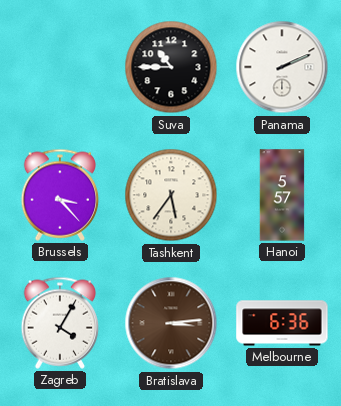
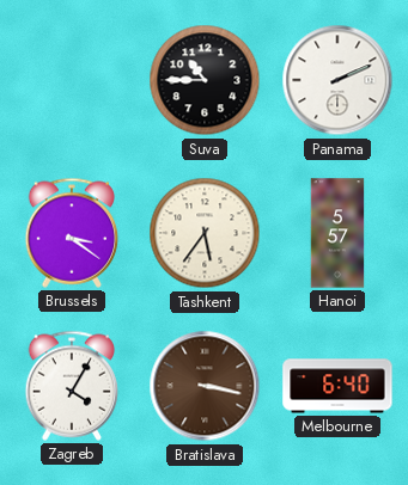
Brussels: 3:23 -> 3:21
Bratislava: 3:14 -> 3:17
Melbourne: 6:36 -> 6:40
